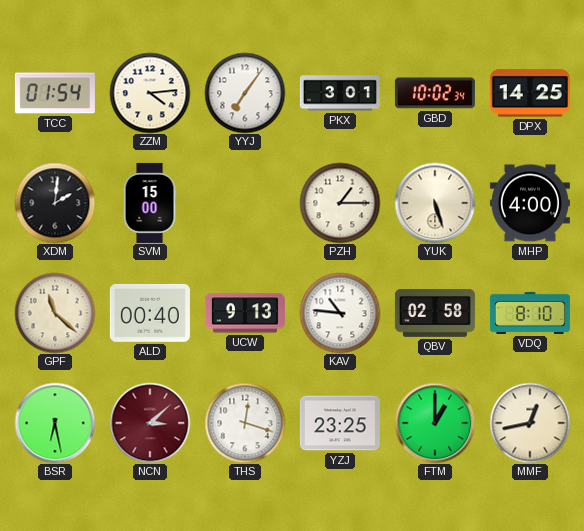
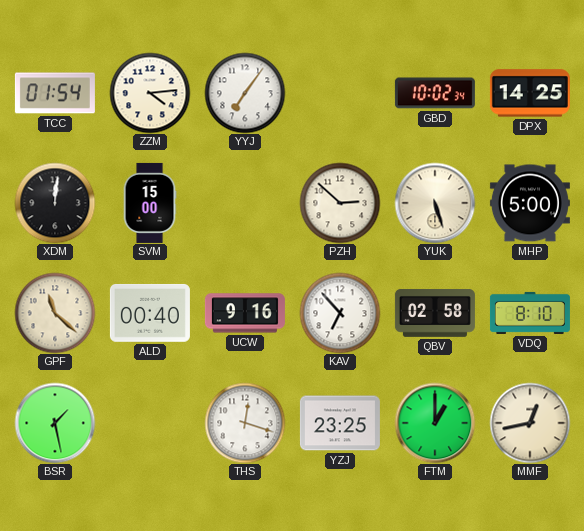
PKX: 3:01 -> none
XDM: 2:01 -> 12:01
PZH: 1:15 -> 2:52
MHP: 4:00 -> 5:00
UCW: 9:13 -> 9:16
KAV: 10:46 -> 6:53
BSR: 6:28 -> 1:28
NCN: 3:08 -> none
